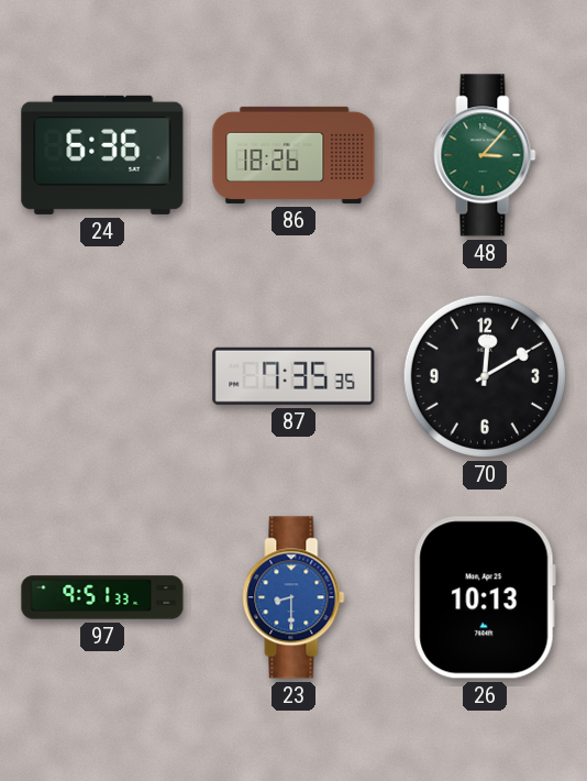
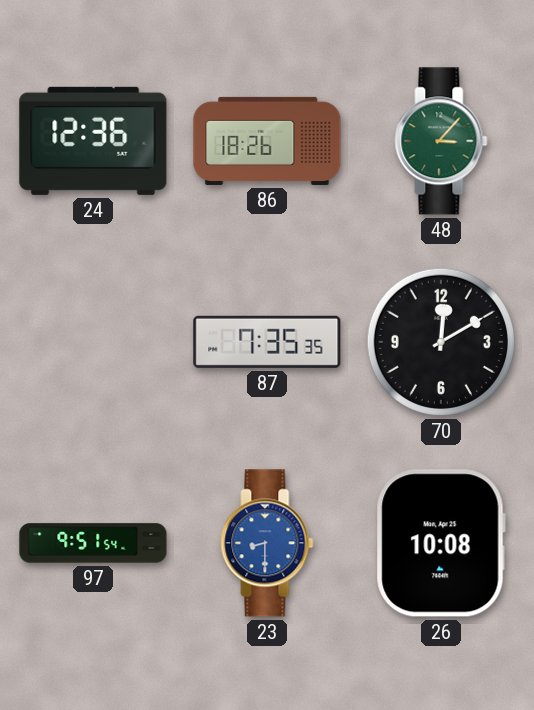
24: 6:36 -> 12:36
97: 9:51:33 -> 9:51:54
26: 10:13 -> 10:08
